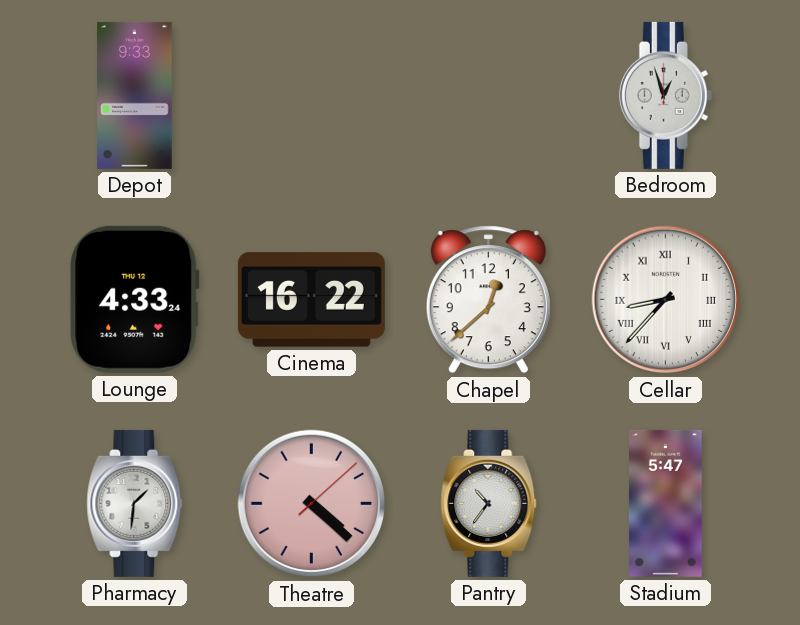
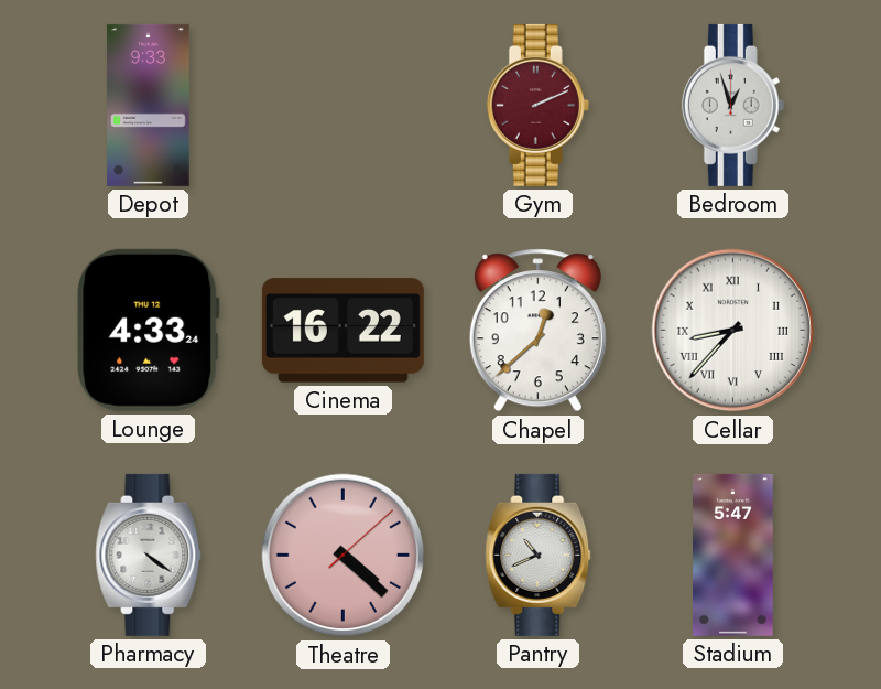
Gym: none -> 2:11
Pharmacy: 1:31 -> 4:21
Pantry: 10:36 -> 10:41
